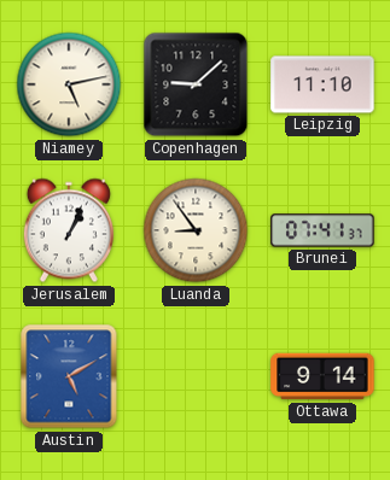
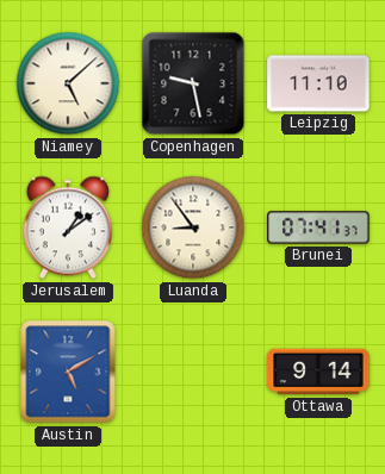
Niamey: 5:13 -> 5:08
Copenhagen: 9:08 -> 9:28
Jerusalem: 1:04 -> 1:09
